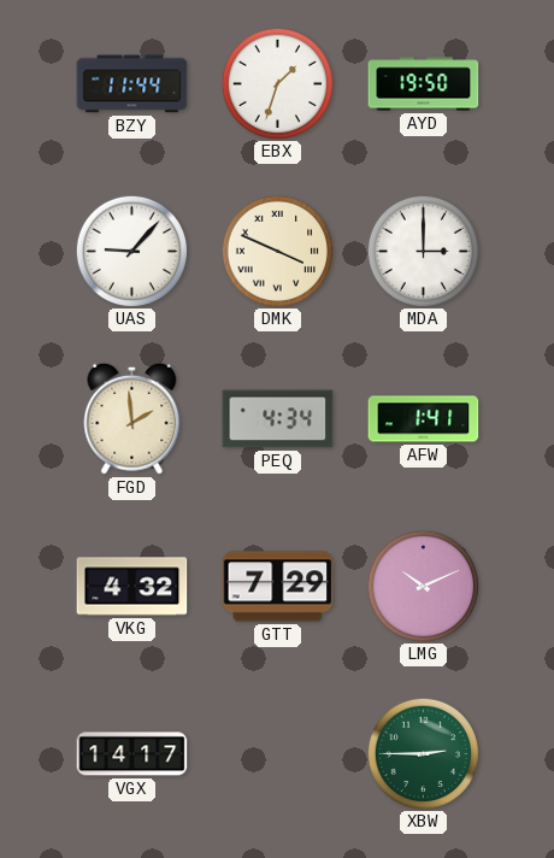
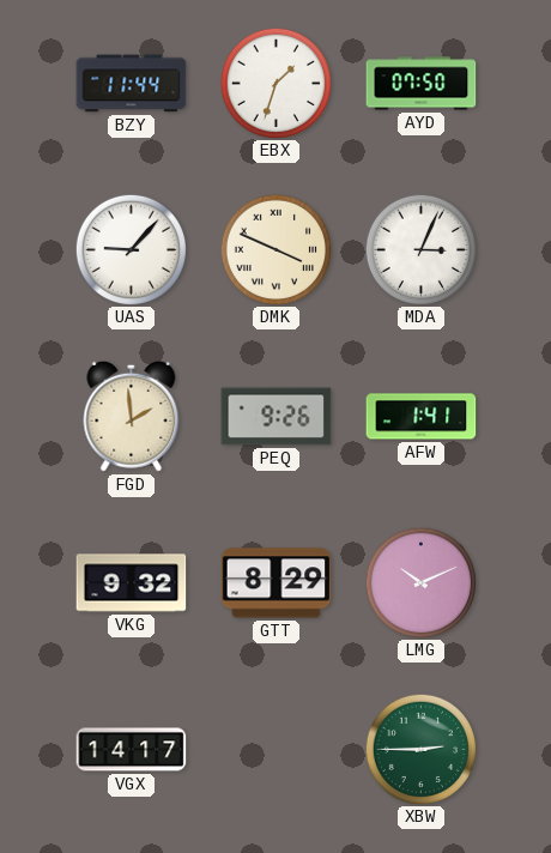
AYD: 19:50 -> 07:50
MDA: 3:00 -> 3:04
PEQ: 4:34 -> 9:26
VKG: 4:32 -> 9:32
GTT: 7:29 -> 8:29
